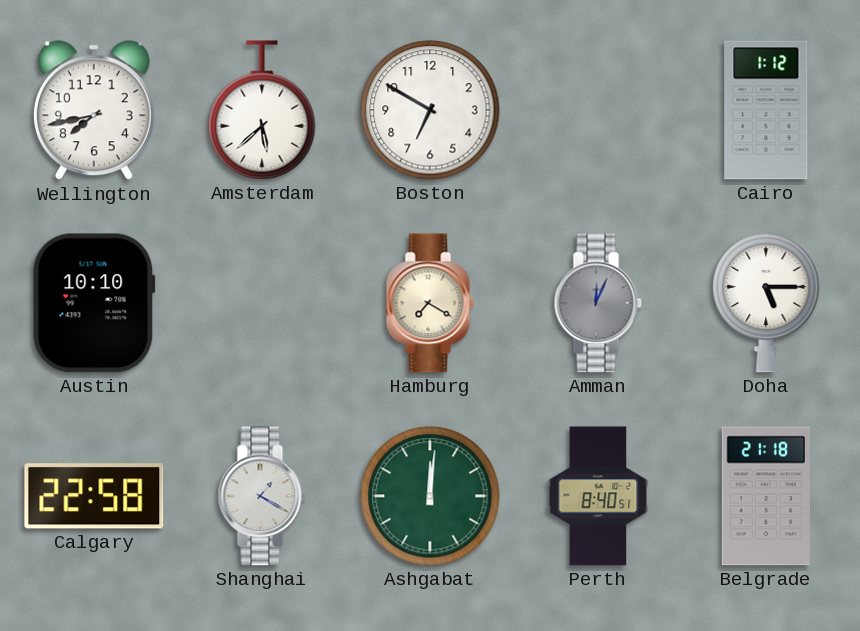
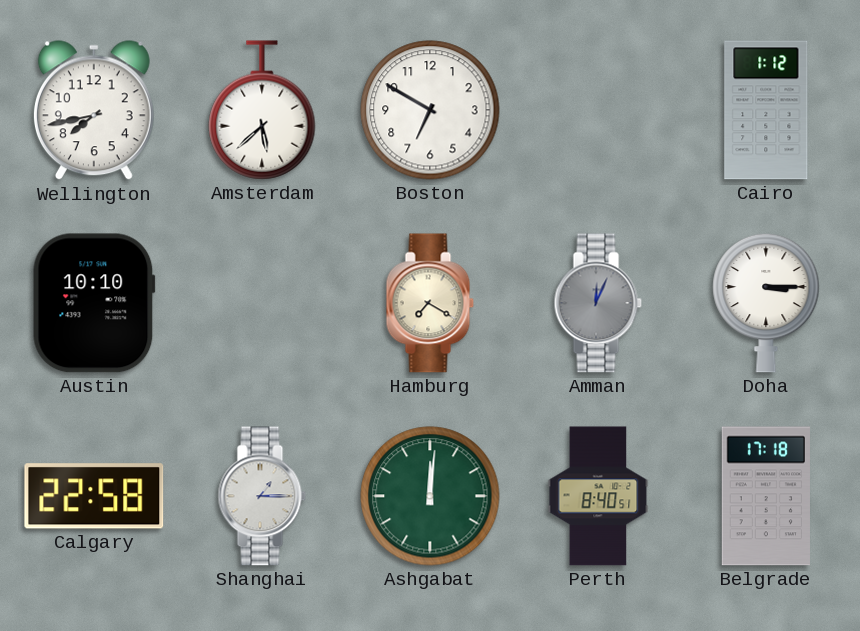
Doha: 5:15 -> 3:15
Shanghai: 1:20 -> 1:15
Belgrade: 21:18 -> 17:18
